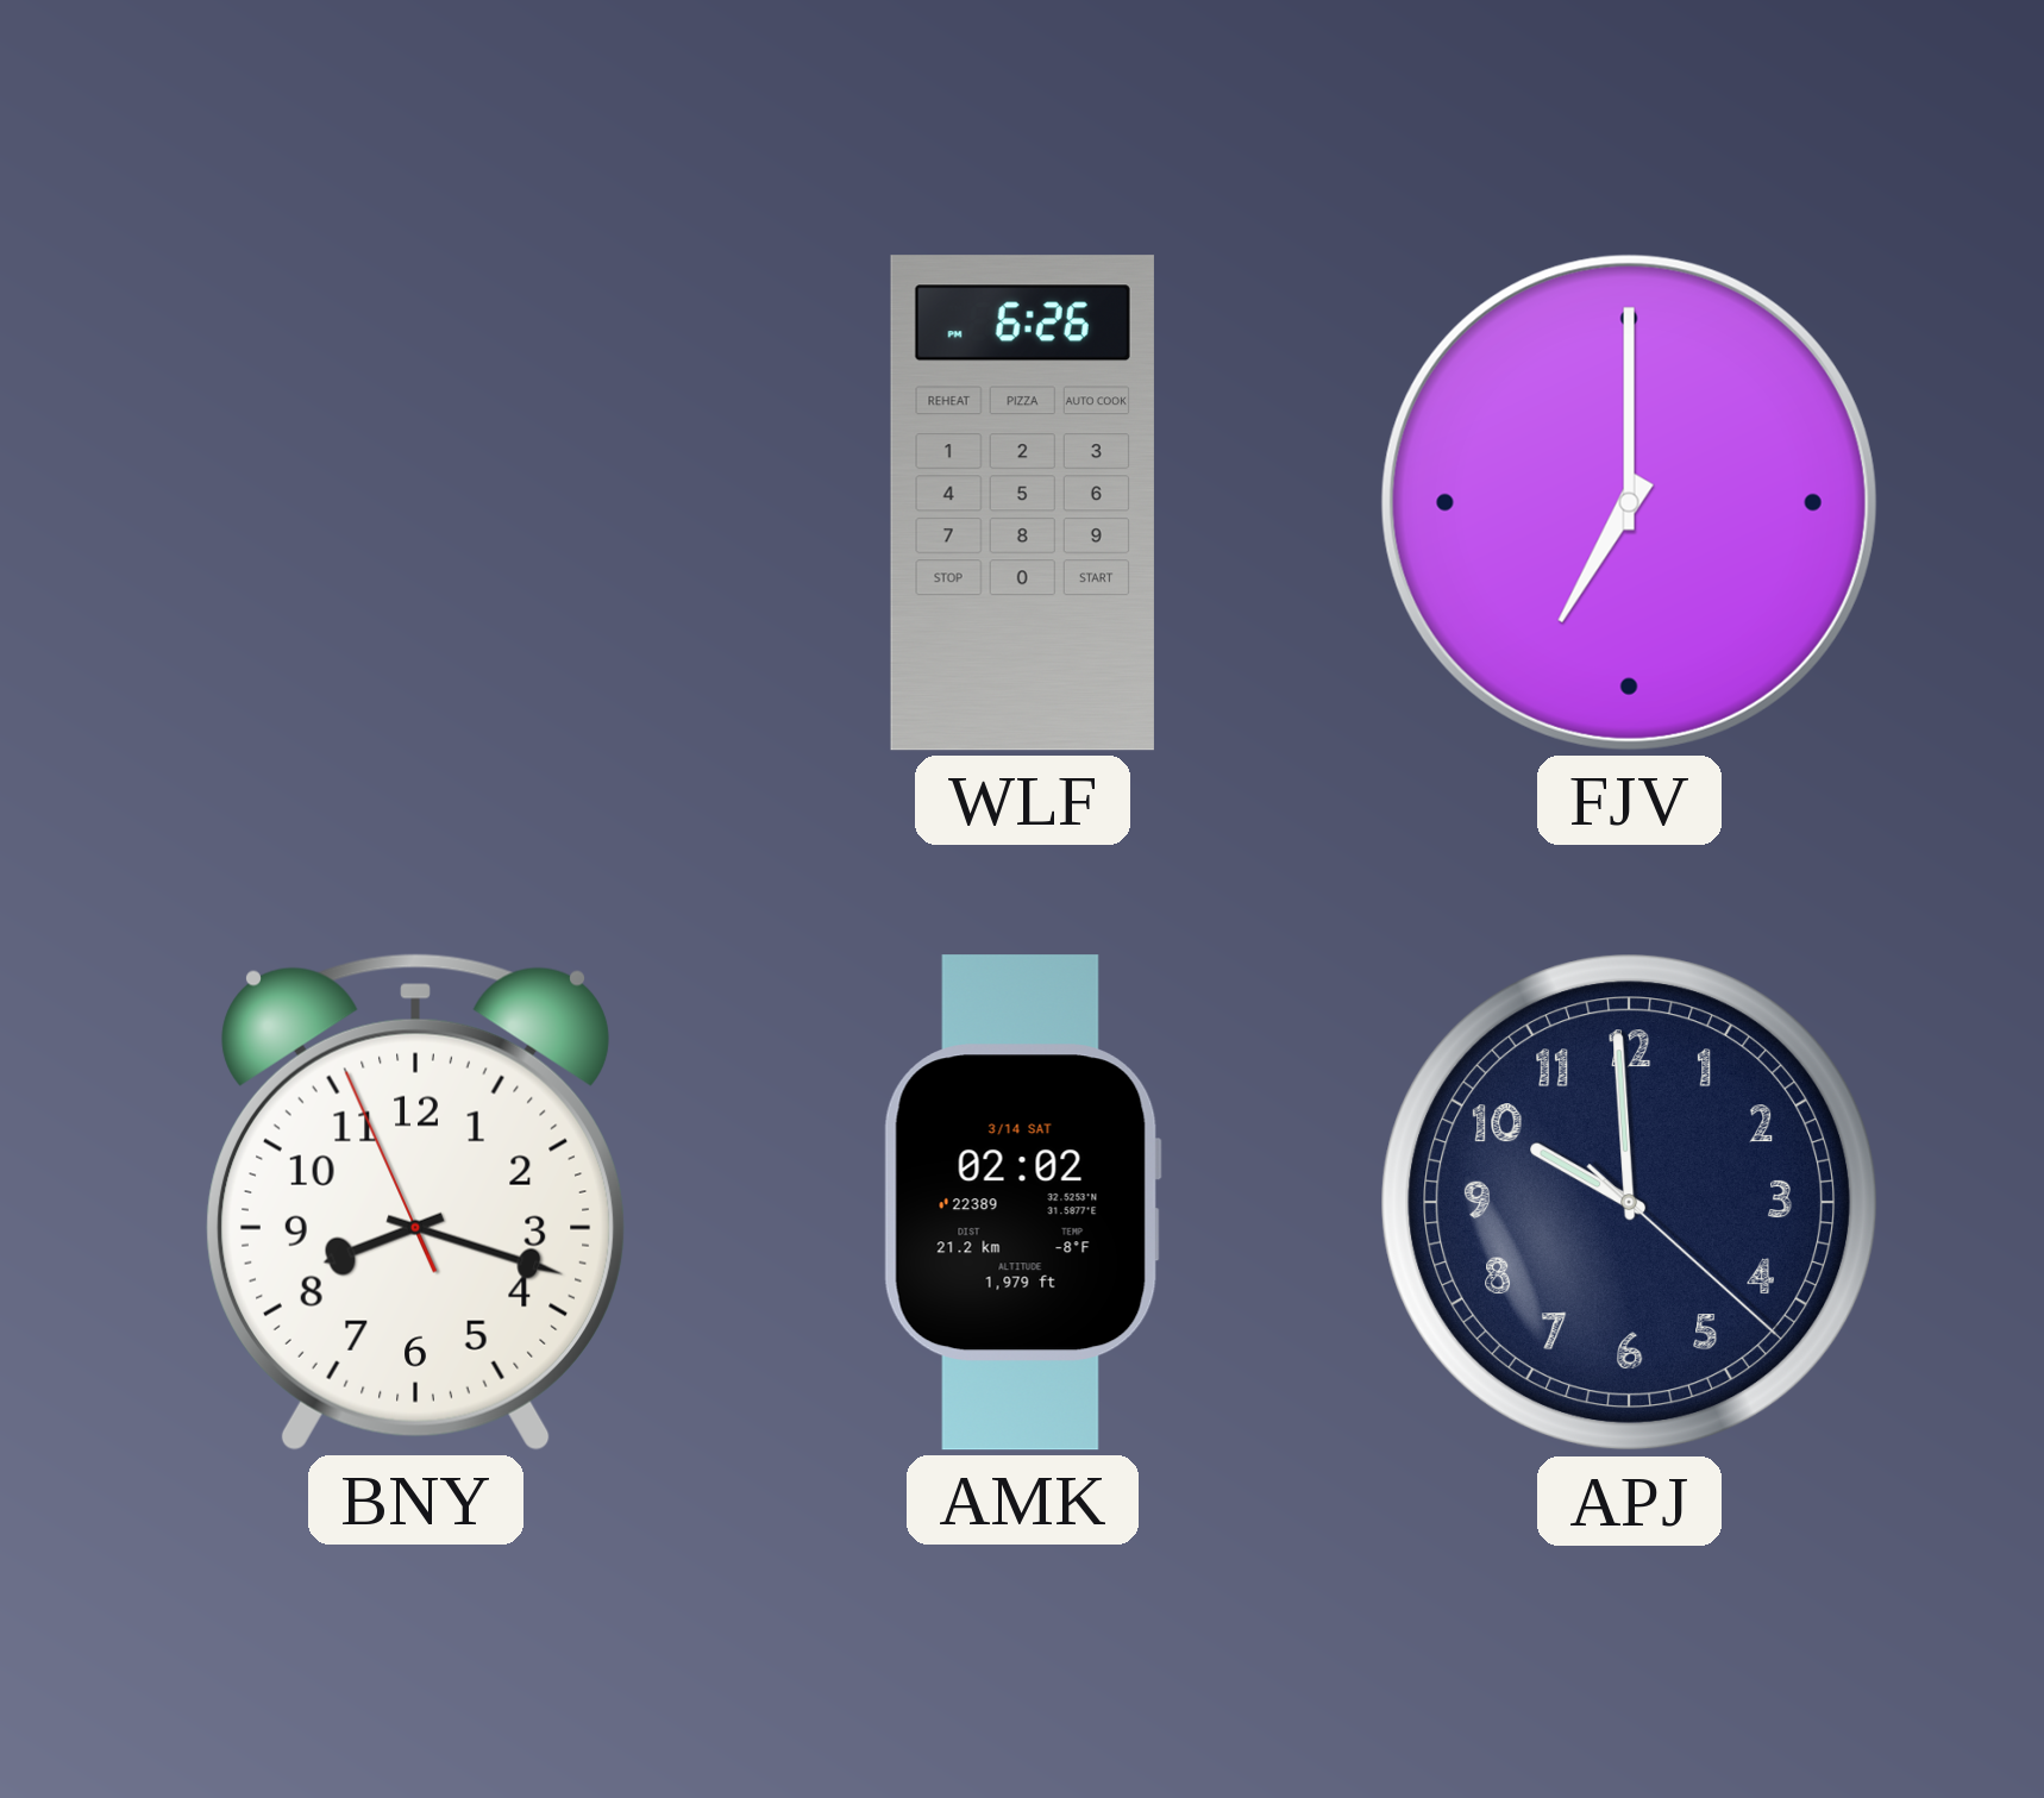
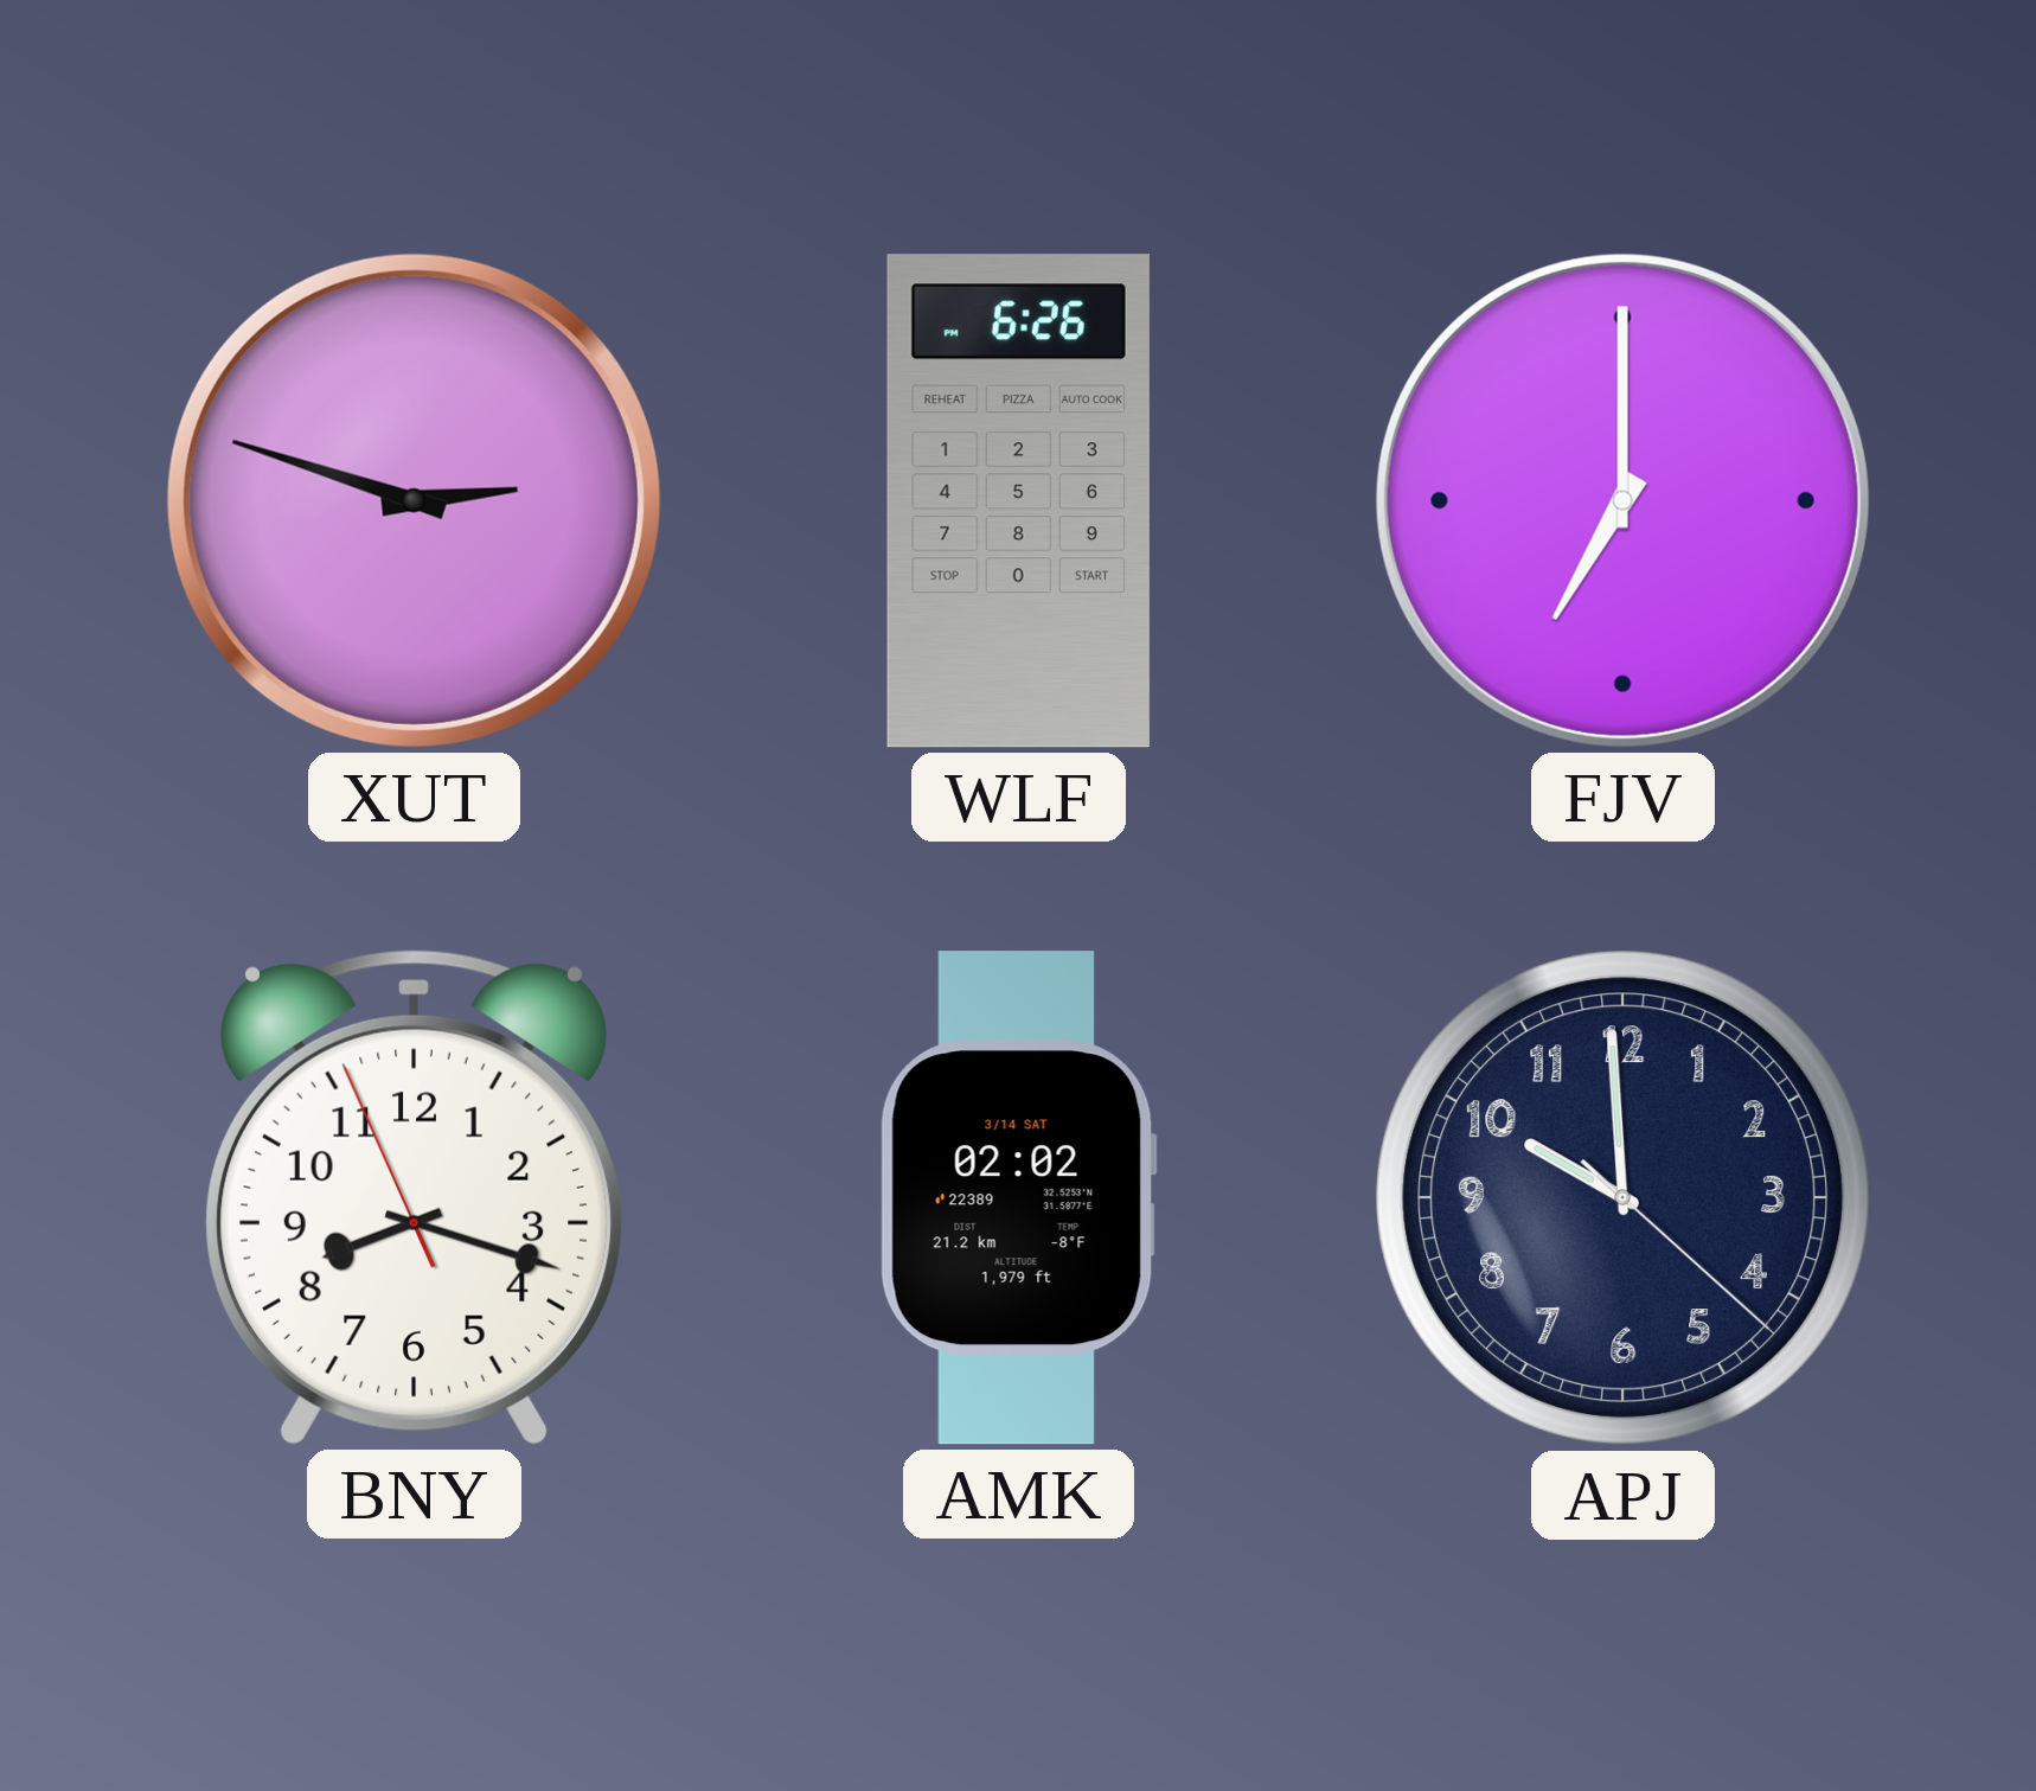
XUT: none -> 2:48
